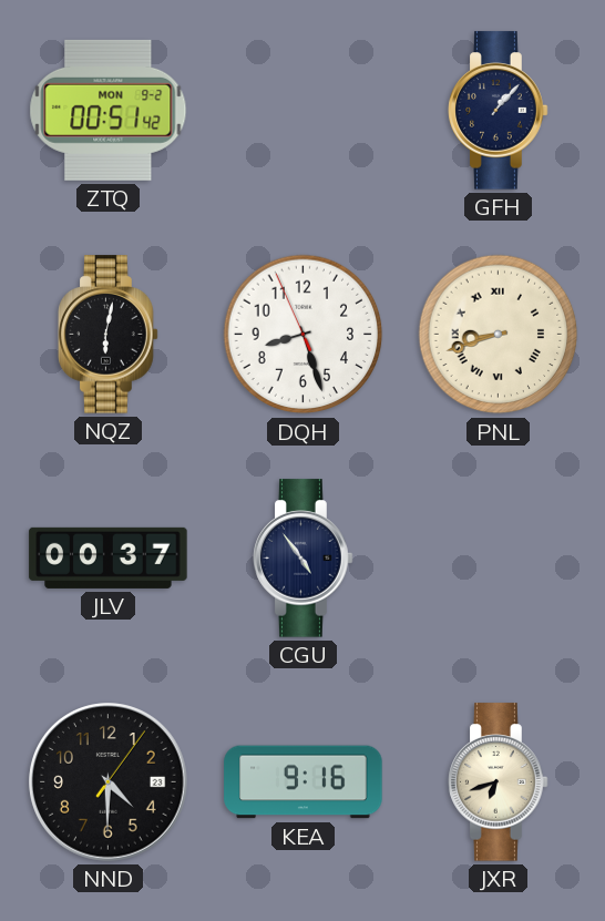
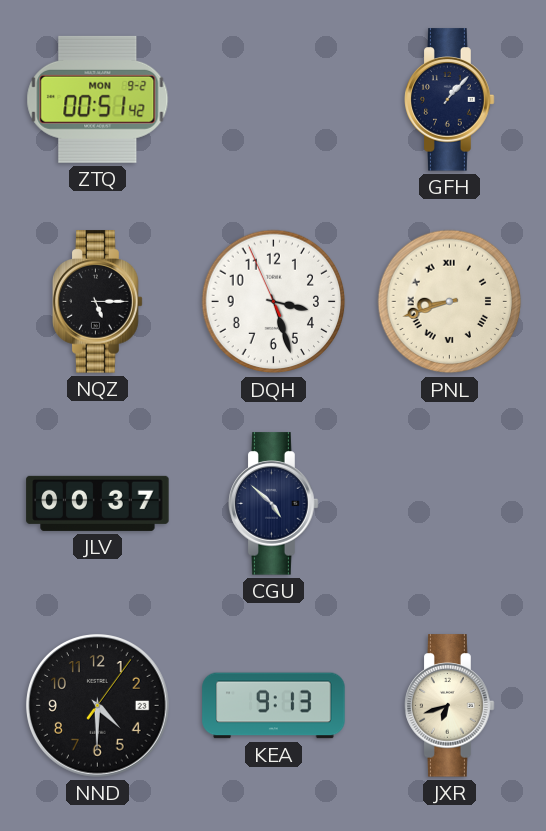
NQZ: 6:02 -> 5:15
DQH: 8:26 -> 3:26
CGU: 4:54 -> 4:52
KEA: 9:16 -> 9:13
